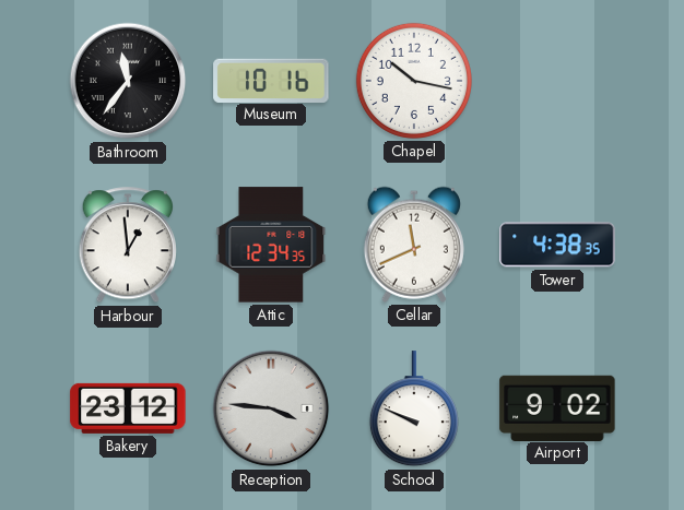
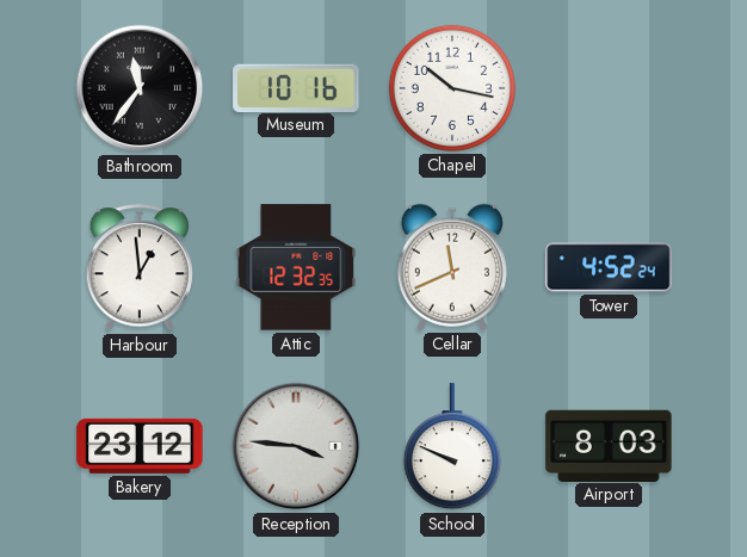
Attic: 12:34 -> 12:32
Tower: 4:38 -> 4:52
Airport: 9:02 -> 8:03
